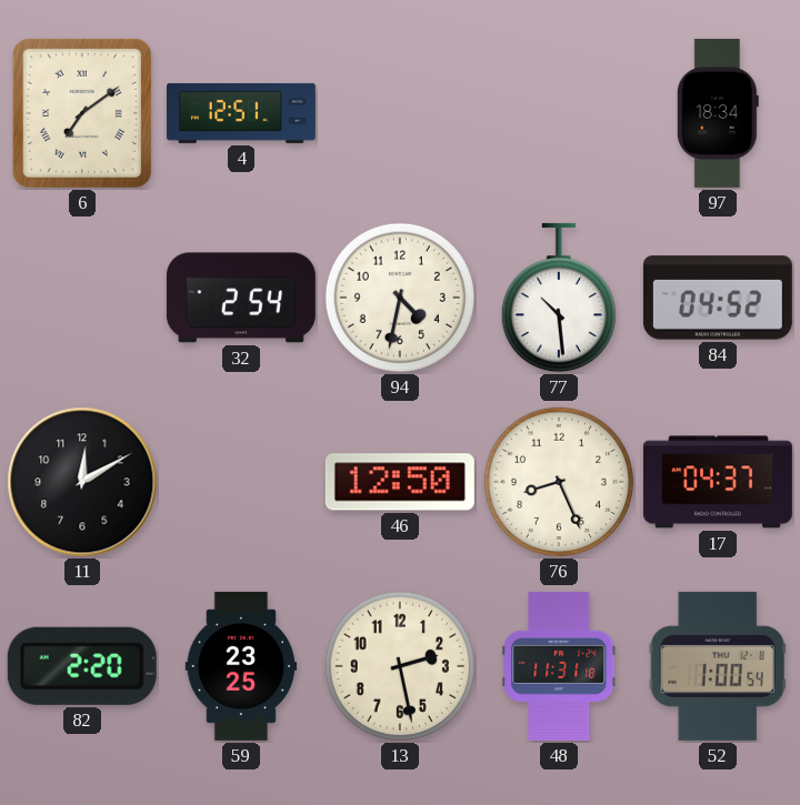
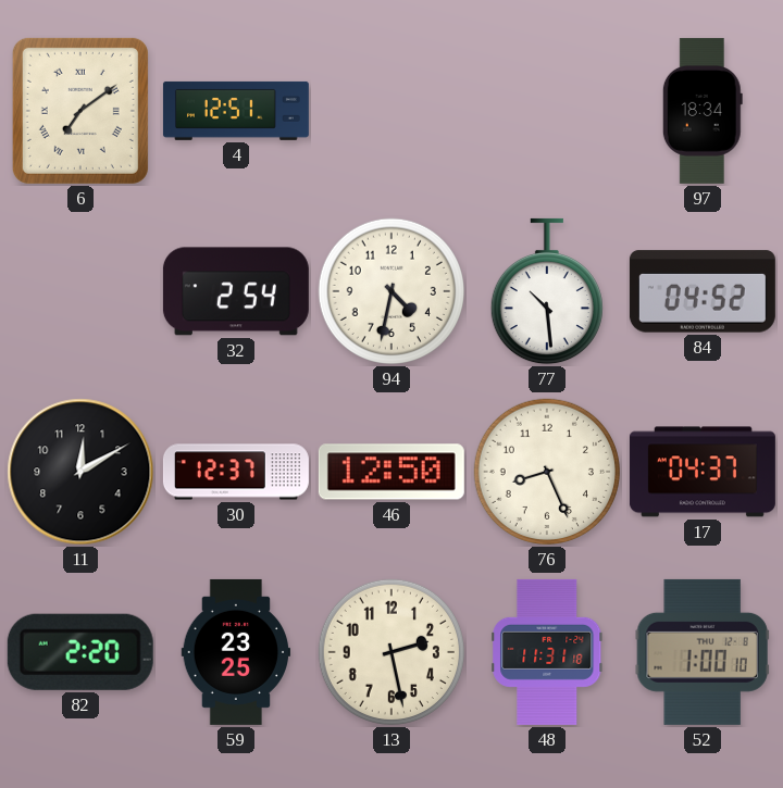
30: none -> 12:37
52: 1:00:54 -> 1:00:10
